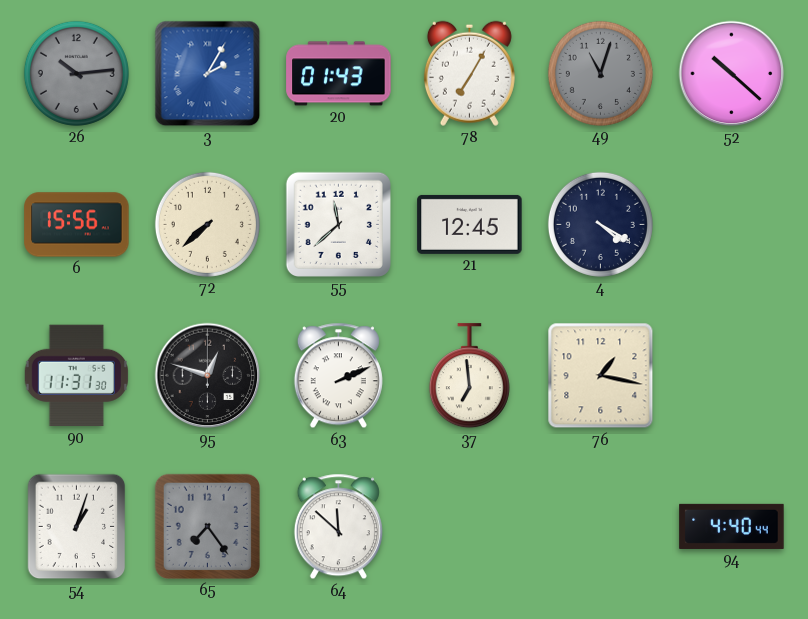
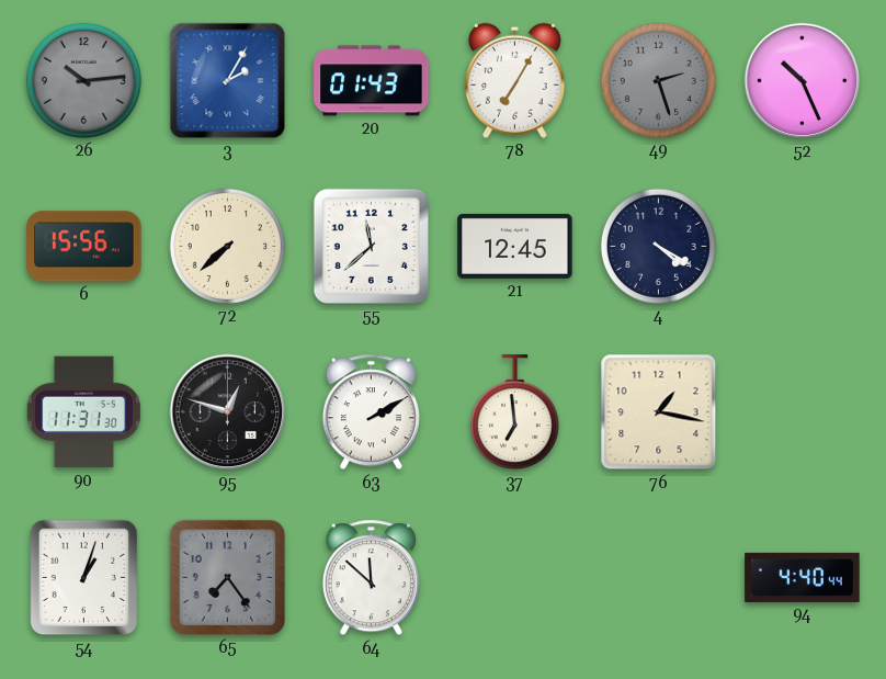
49: 11:03 -> 2:27
52: 10:22 -> 10:26
63: 2:11 -> 2:10
